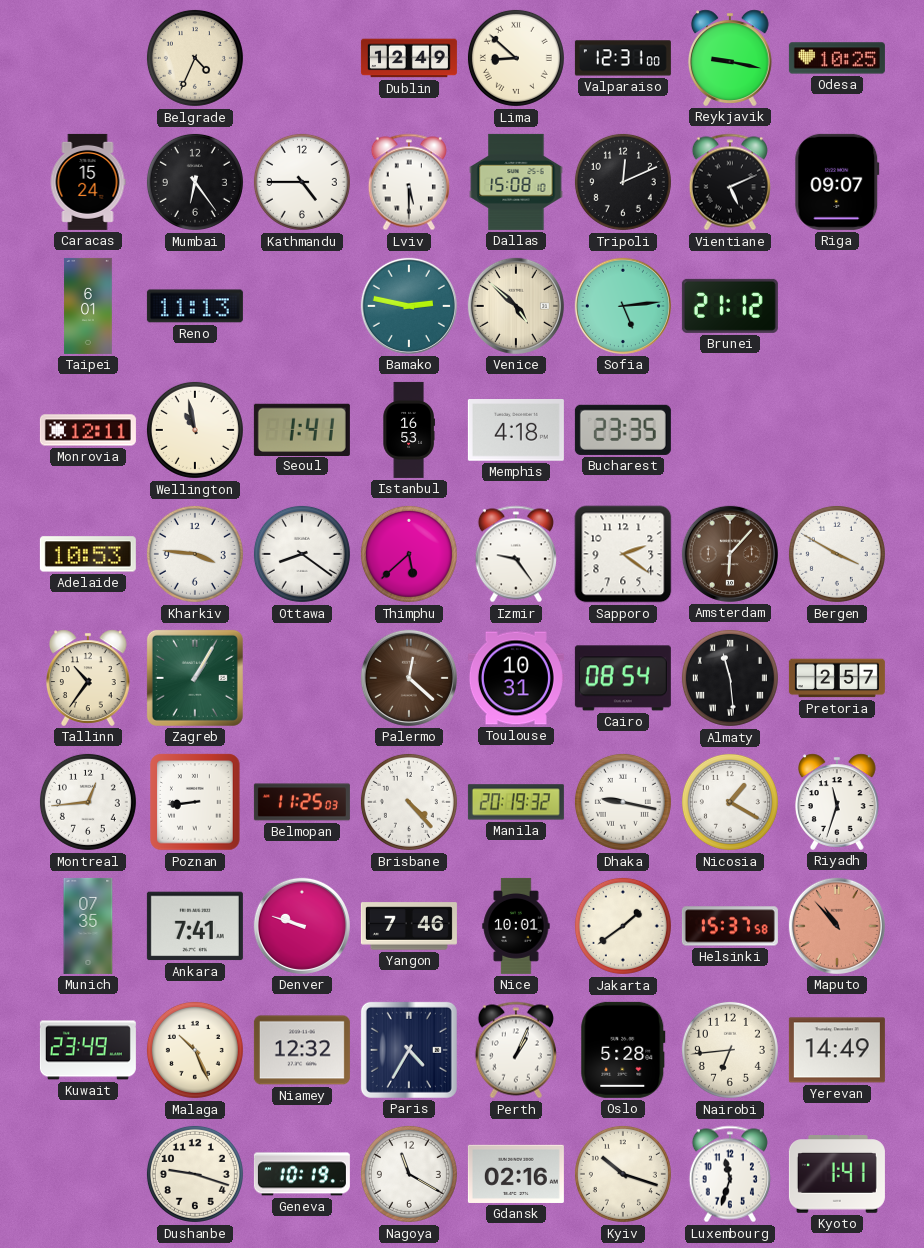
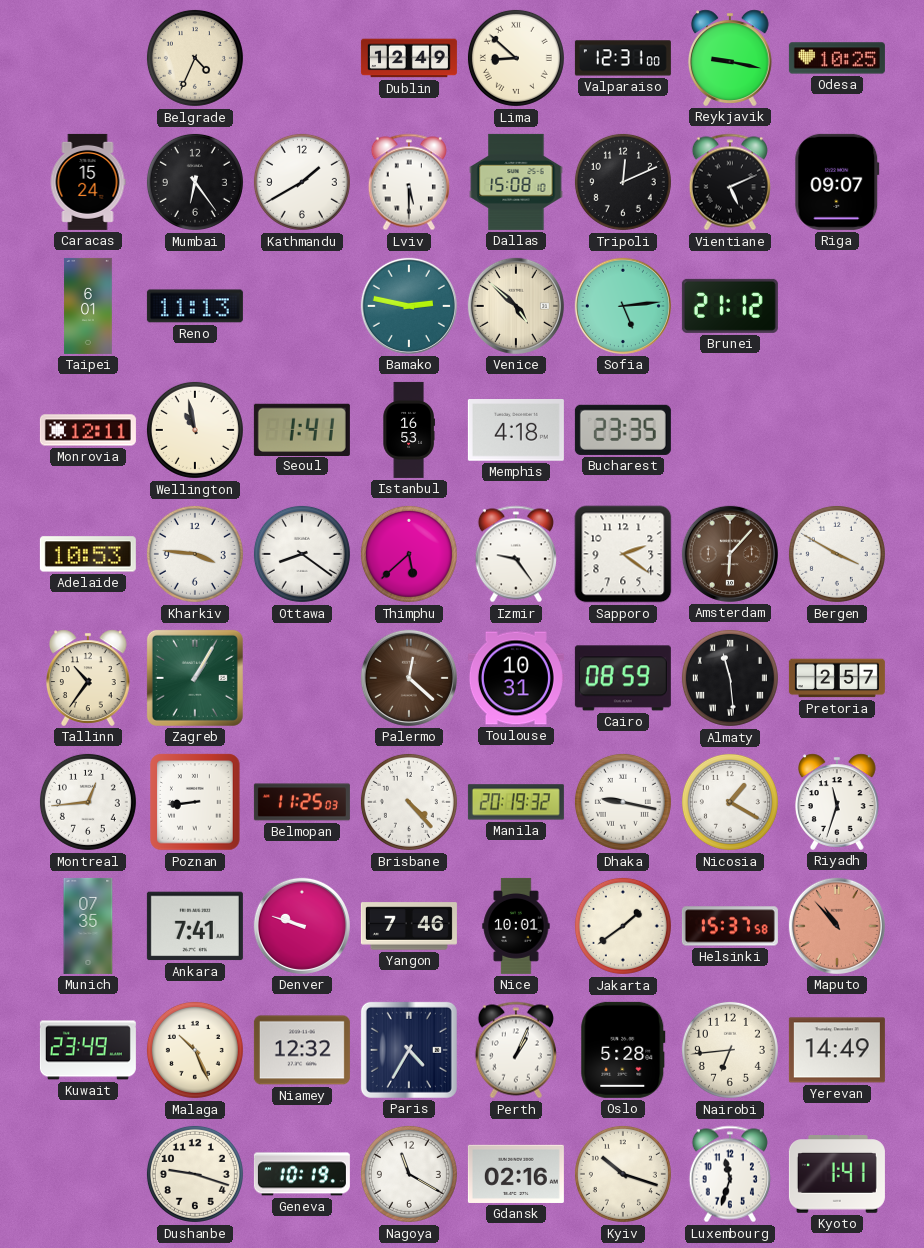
Kathmandu: 4:45 -> 1:40
Cairo: 08:54 -> 08:59
